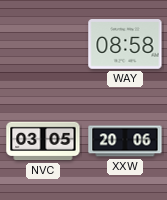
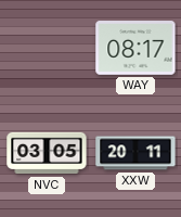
WAY: 08:58 -> 08:17
XXW: 20:06 -> 20:11
